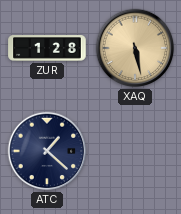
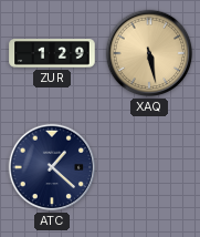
ZUR: 1:28 -> 1:29
